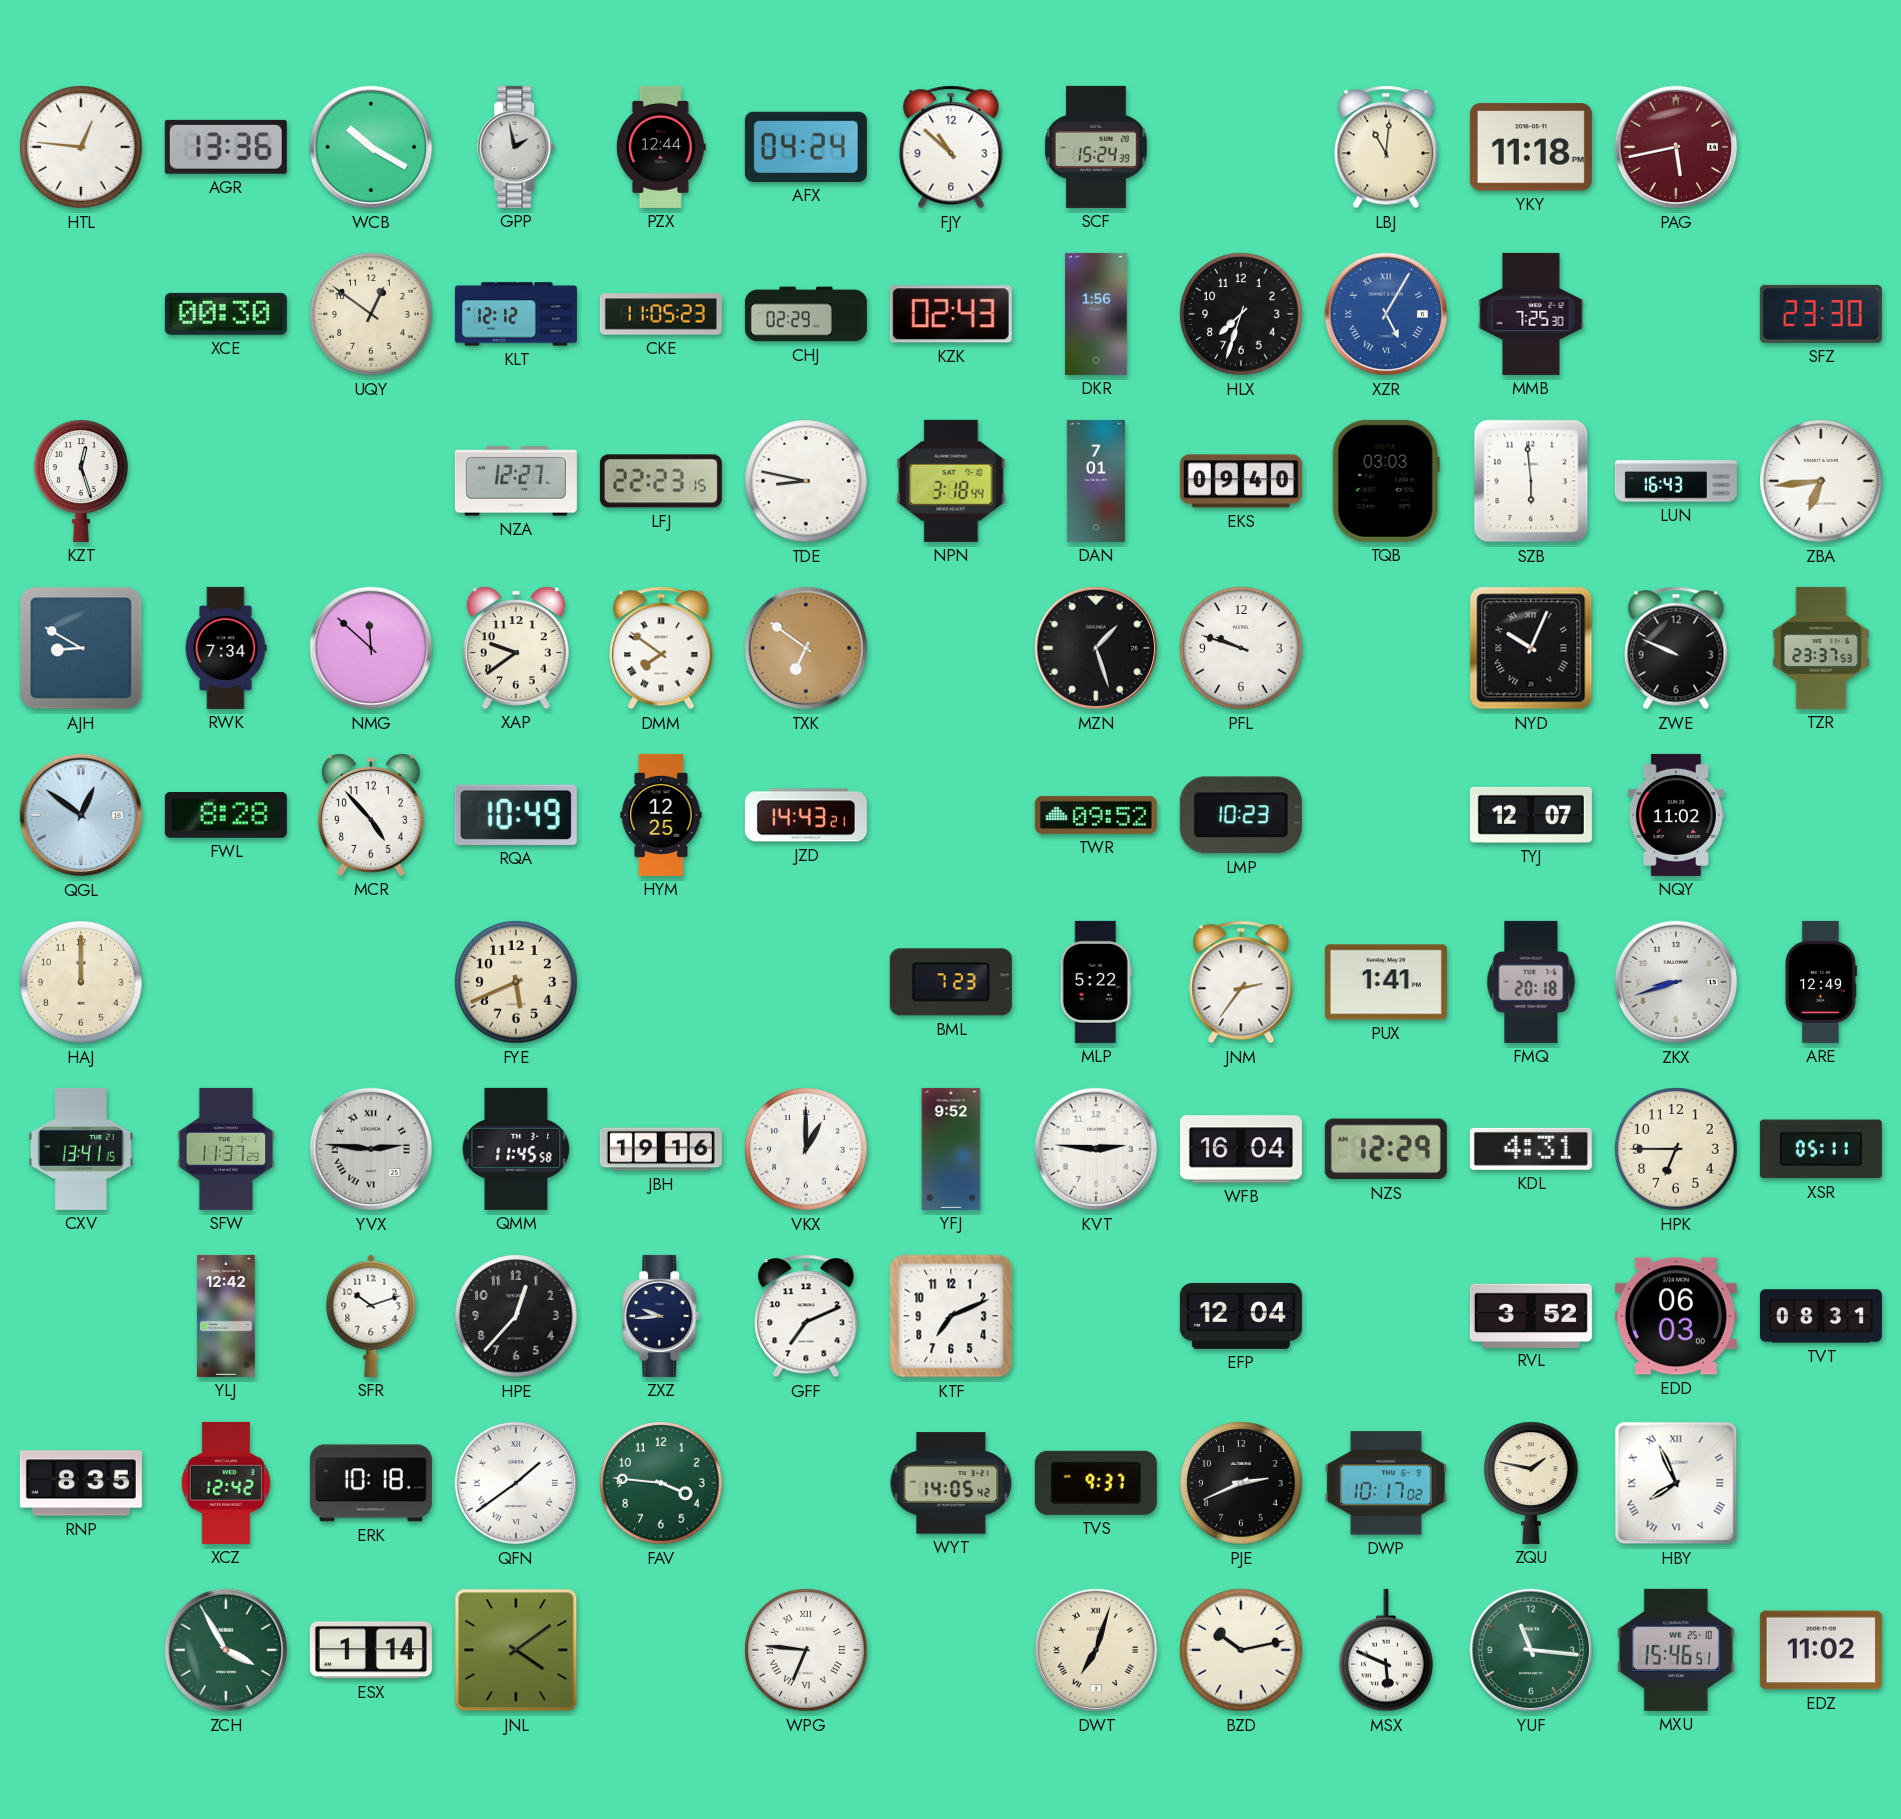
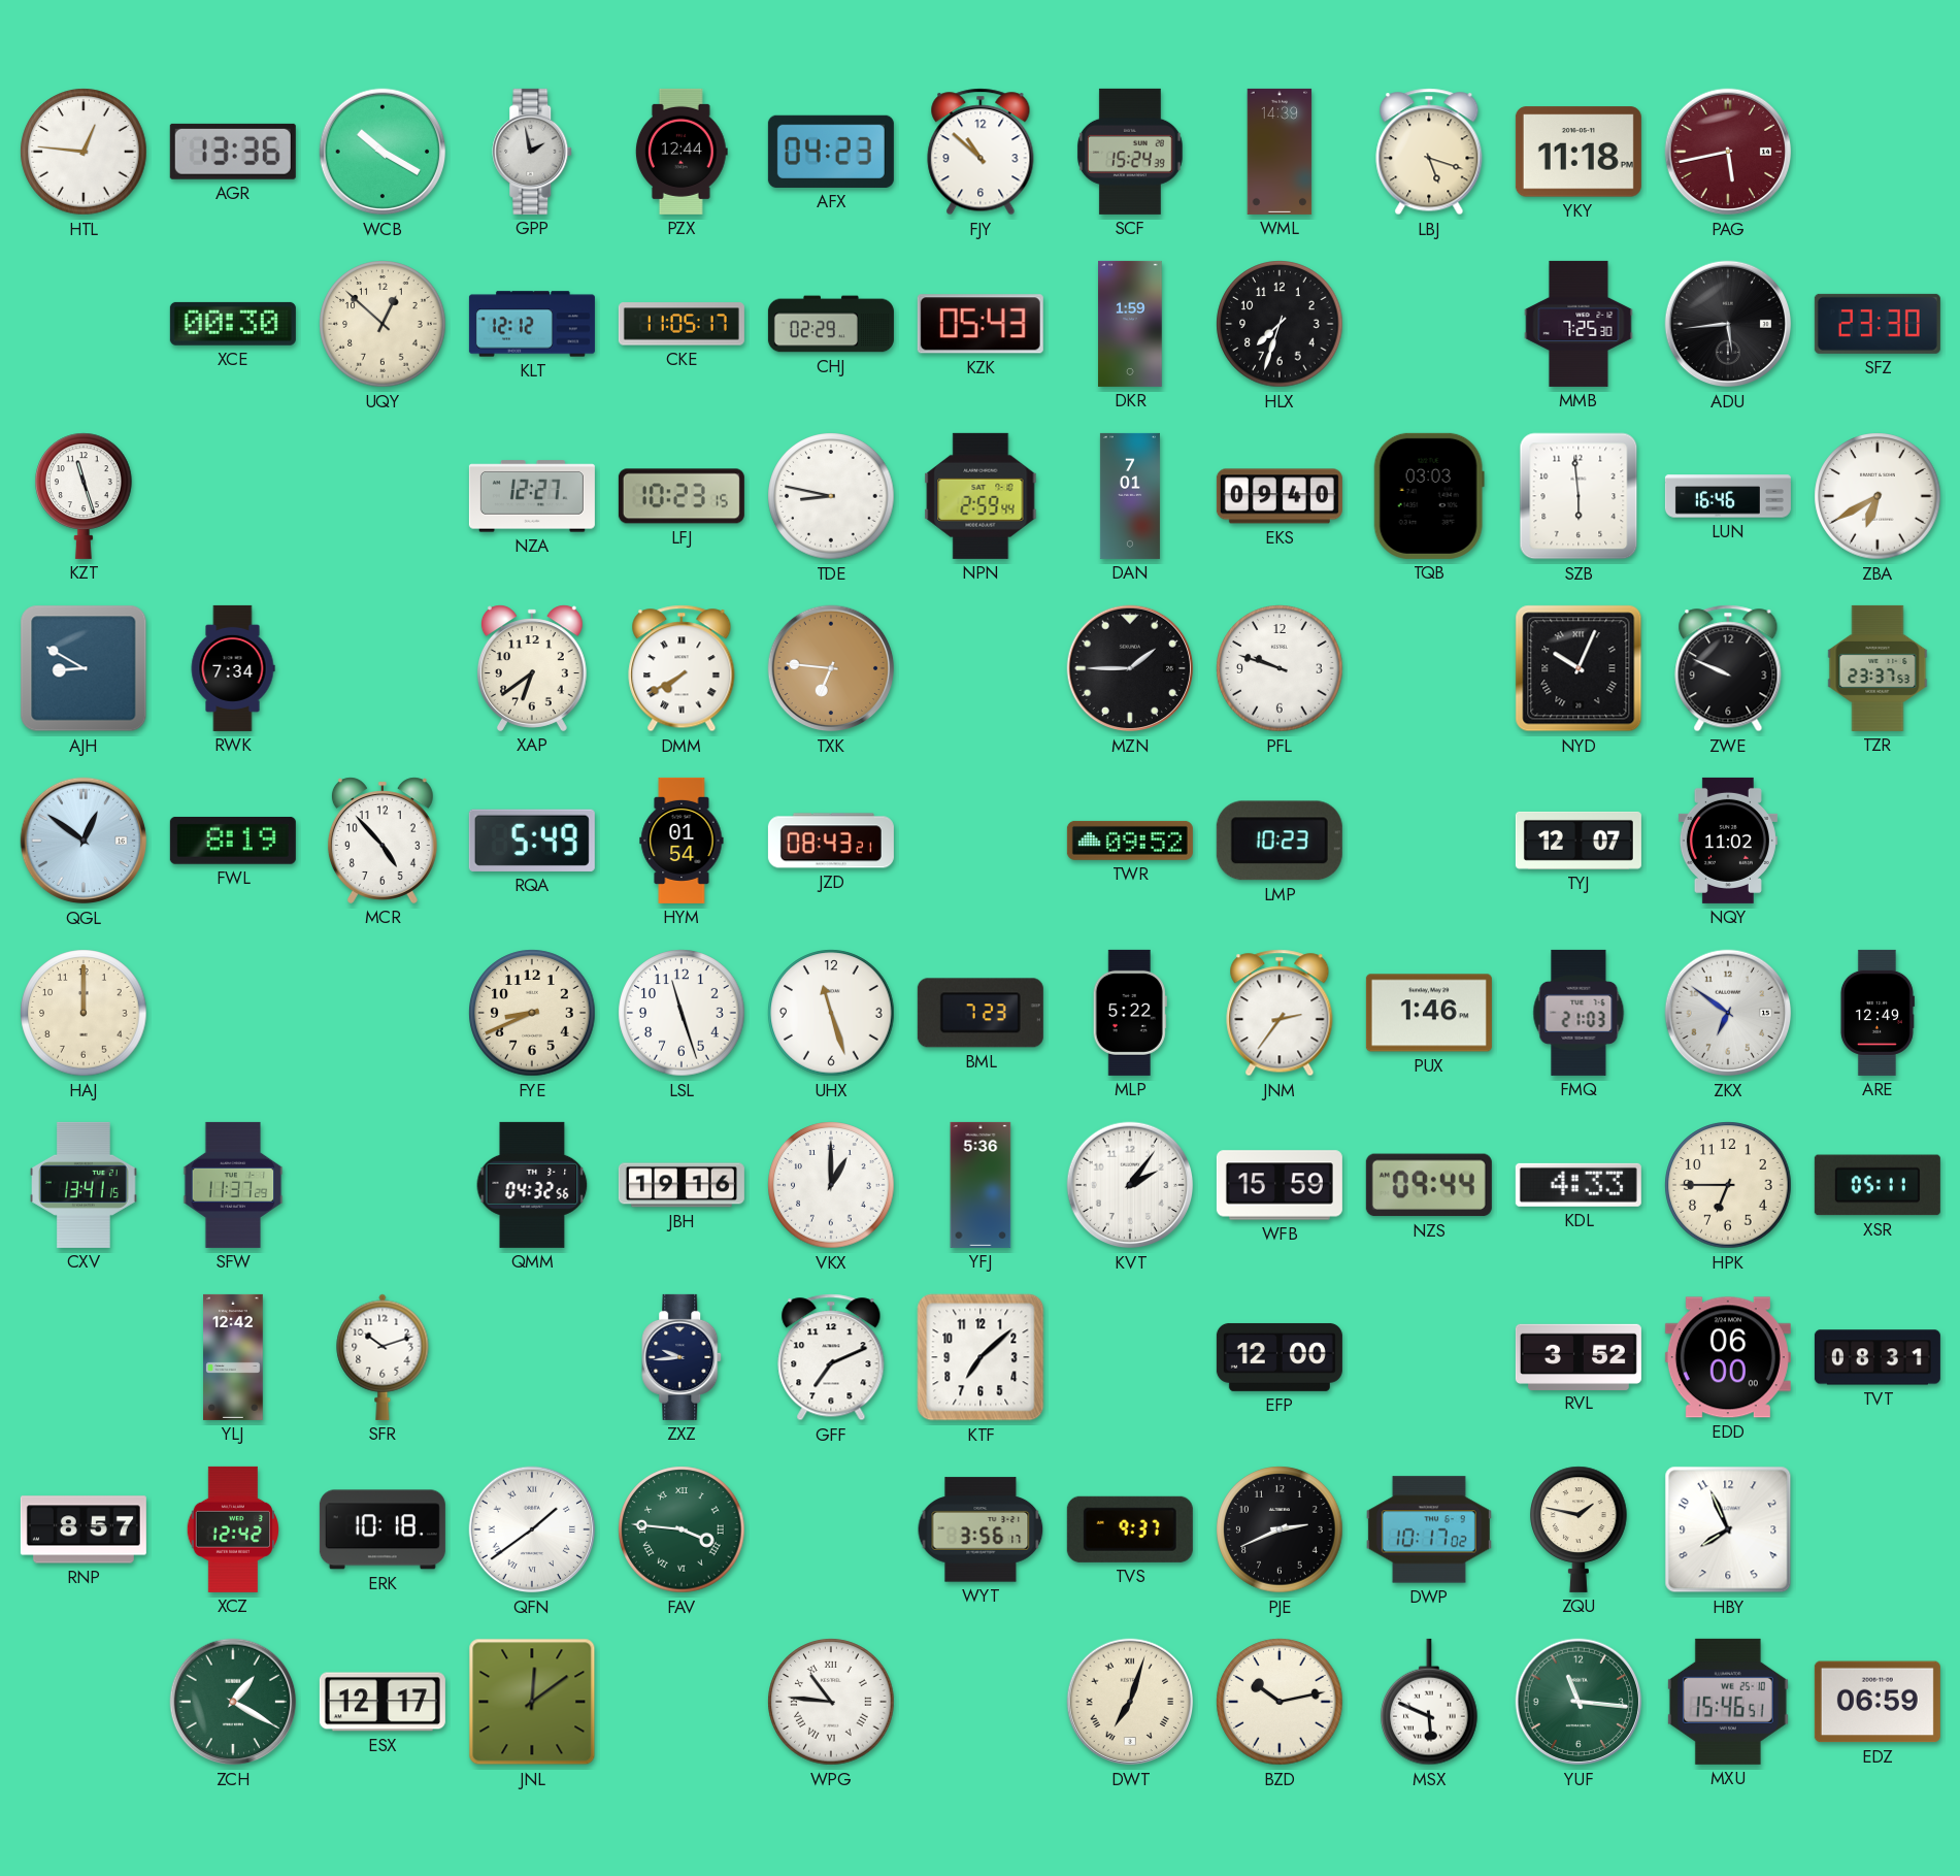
AFX: 04:24 -> 04:23
WML: none -> 14:39
LBJ: 11:01 -> 5:18
UQY: 12:51 -> 12:52
CKE: 11:05:23 -> 11:05:17
KZK: 02:43 -> 05:43
DKR: 1:56 -> 1:59
XZR: 5:05 -> none
ADU: none -> 5:44
KZT: 12:27 -> 11:27
LFJ: 22:23 -> 10:23
NPN: 3:18 -> 2:59
LUN: 16:43 -> 16:46
ZBA: 6:44 -> 6:40
NMG: 11:52 -> none
XAP: 9:39 -> 6:39
DMM: 7:51 -> 7:40
TXK: 6:51 -> 6:46
MZN: 1:27 -> 1:45
FWL: 8:28 -> 8:19
RQA: 10:49 -> 5:49
HYM: 12:25 -> 01:54
JZD: 14:43 -> 08:43
FYE: 5:41 -> 8:41
LSL: none -> 11:27
UHX: none -> 11:27
PUX: 1:41 -> 1:46
FMQ: 20:18 -> 21:03
ZKX: 8:42 -> 6:51
YVX: 2:46 -> none
QMM: 11:45 -> 04:32
YFJ: 9:52 -> 5:36
KVT: 2:46 -> 2:06
WFB: 16:04 -> 15:59
NZS: 12:29 -> 09:44
KDL: 4:31 -> 4:33
HPE: 12:37 -> none
KTF: 7:11 -> 7:08
EFP: 12:04 -> 12:00
EDD: 06:03 -> 06:00
RNP: 8:35 -> 8:57
FAV numerals: Arabic -> Roman
WYT: 14:05 -> 3:56
HBY numerals: Roman -> Arabic
ZCH: 3:55 -> 1:20
ESX: 1:14 -> 12:17
JNL: 4:09 -> 12:09
WPG: 6:46 -> 10:46
EDZ: 11:02 -> 06:59
